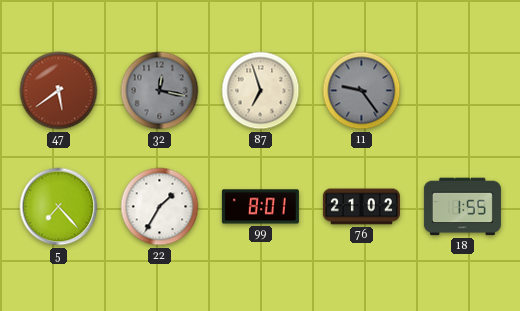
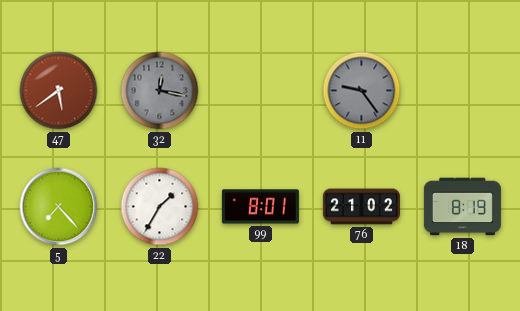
87: 6:57 -> none
18: 1:55 -> 8:19
